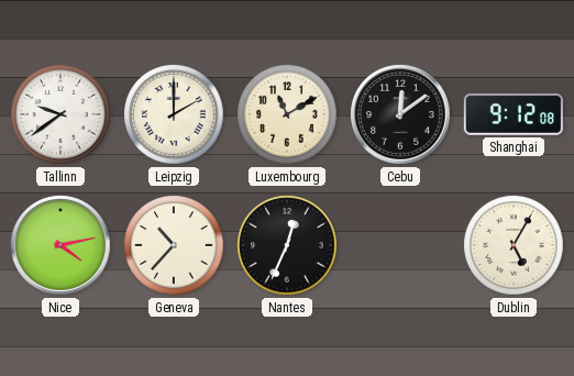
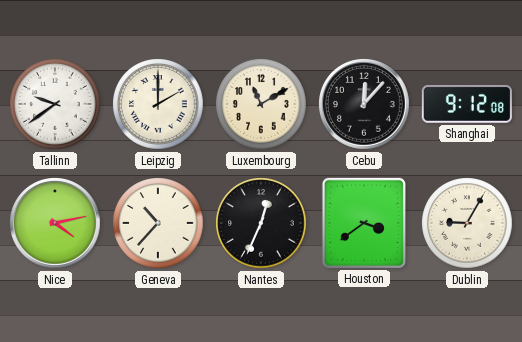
Cebu: 12:09 -> 12:07
Houston: none -> 3:39
Dublin: 5:05 -> 9:05
